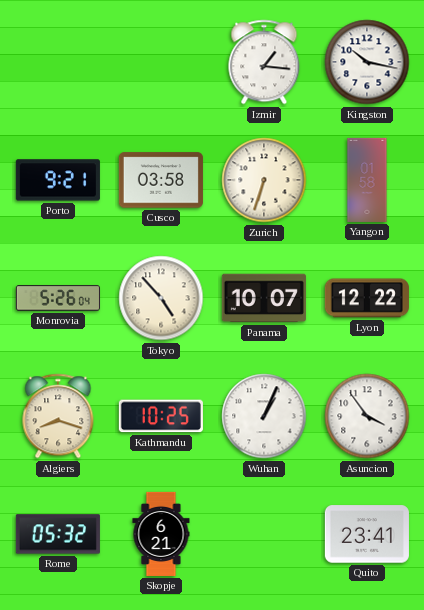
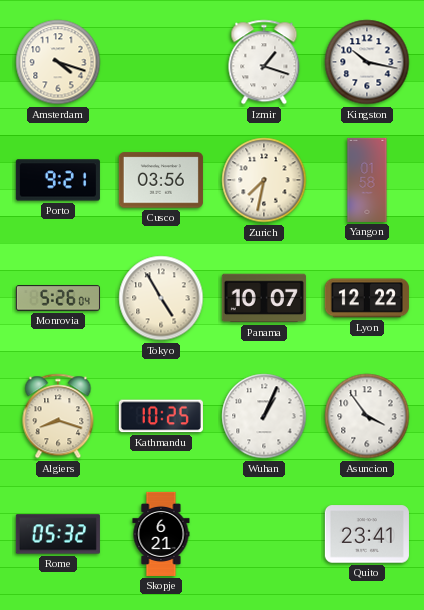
Amsterdam: none -> 4:18
Izmir: 1:16 -> 1:18
Cusco: 03:58 -> 03:56
Zurich: 6:33 -> 7:32
Tokyo: 4:53 -> 4:55
